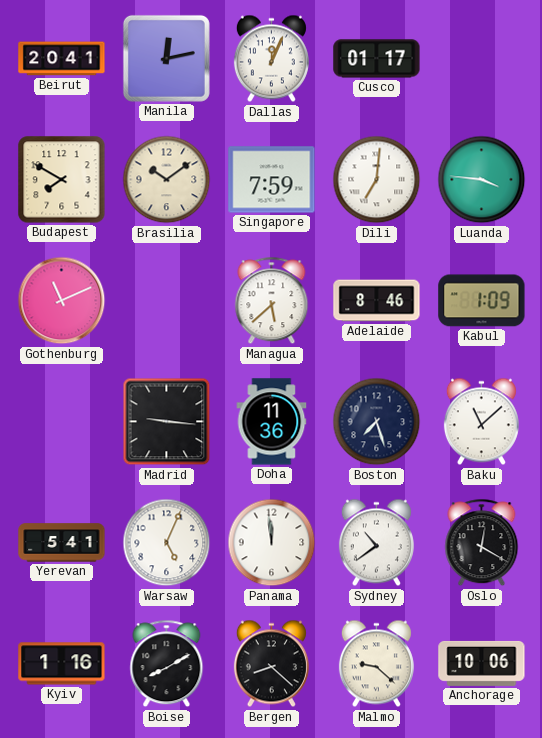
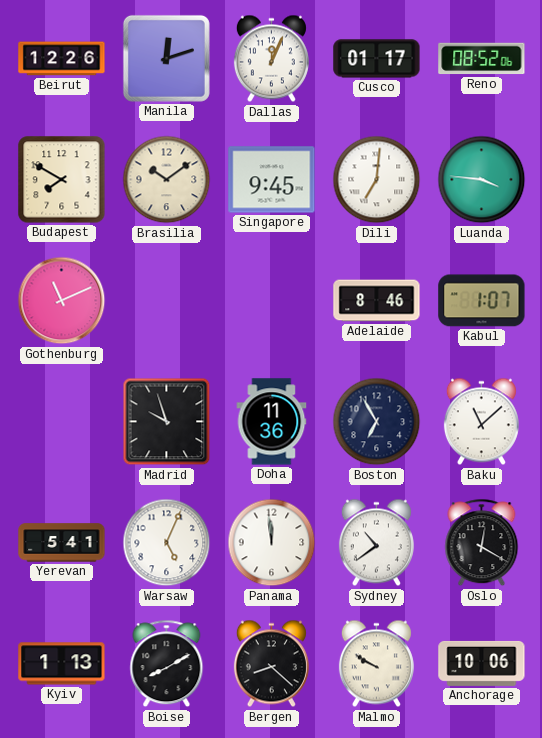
Beirut: 20:41 -> 12:26
Manila: 12:13 -> 12:12
Reno: none -> 08:52
Singapore: 7:59 -> 9:45
Managua: 5:38 -> none
Kabul: 1:09 -> 1:07
Madrid: 9:16 -> 9:57
Boston: 7:27 -> 6:55
Kyiv: 1:16 -> 1:13
Malmo: 9:22 -> 9:50
